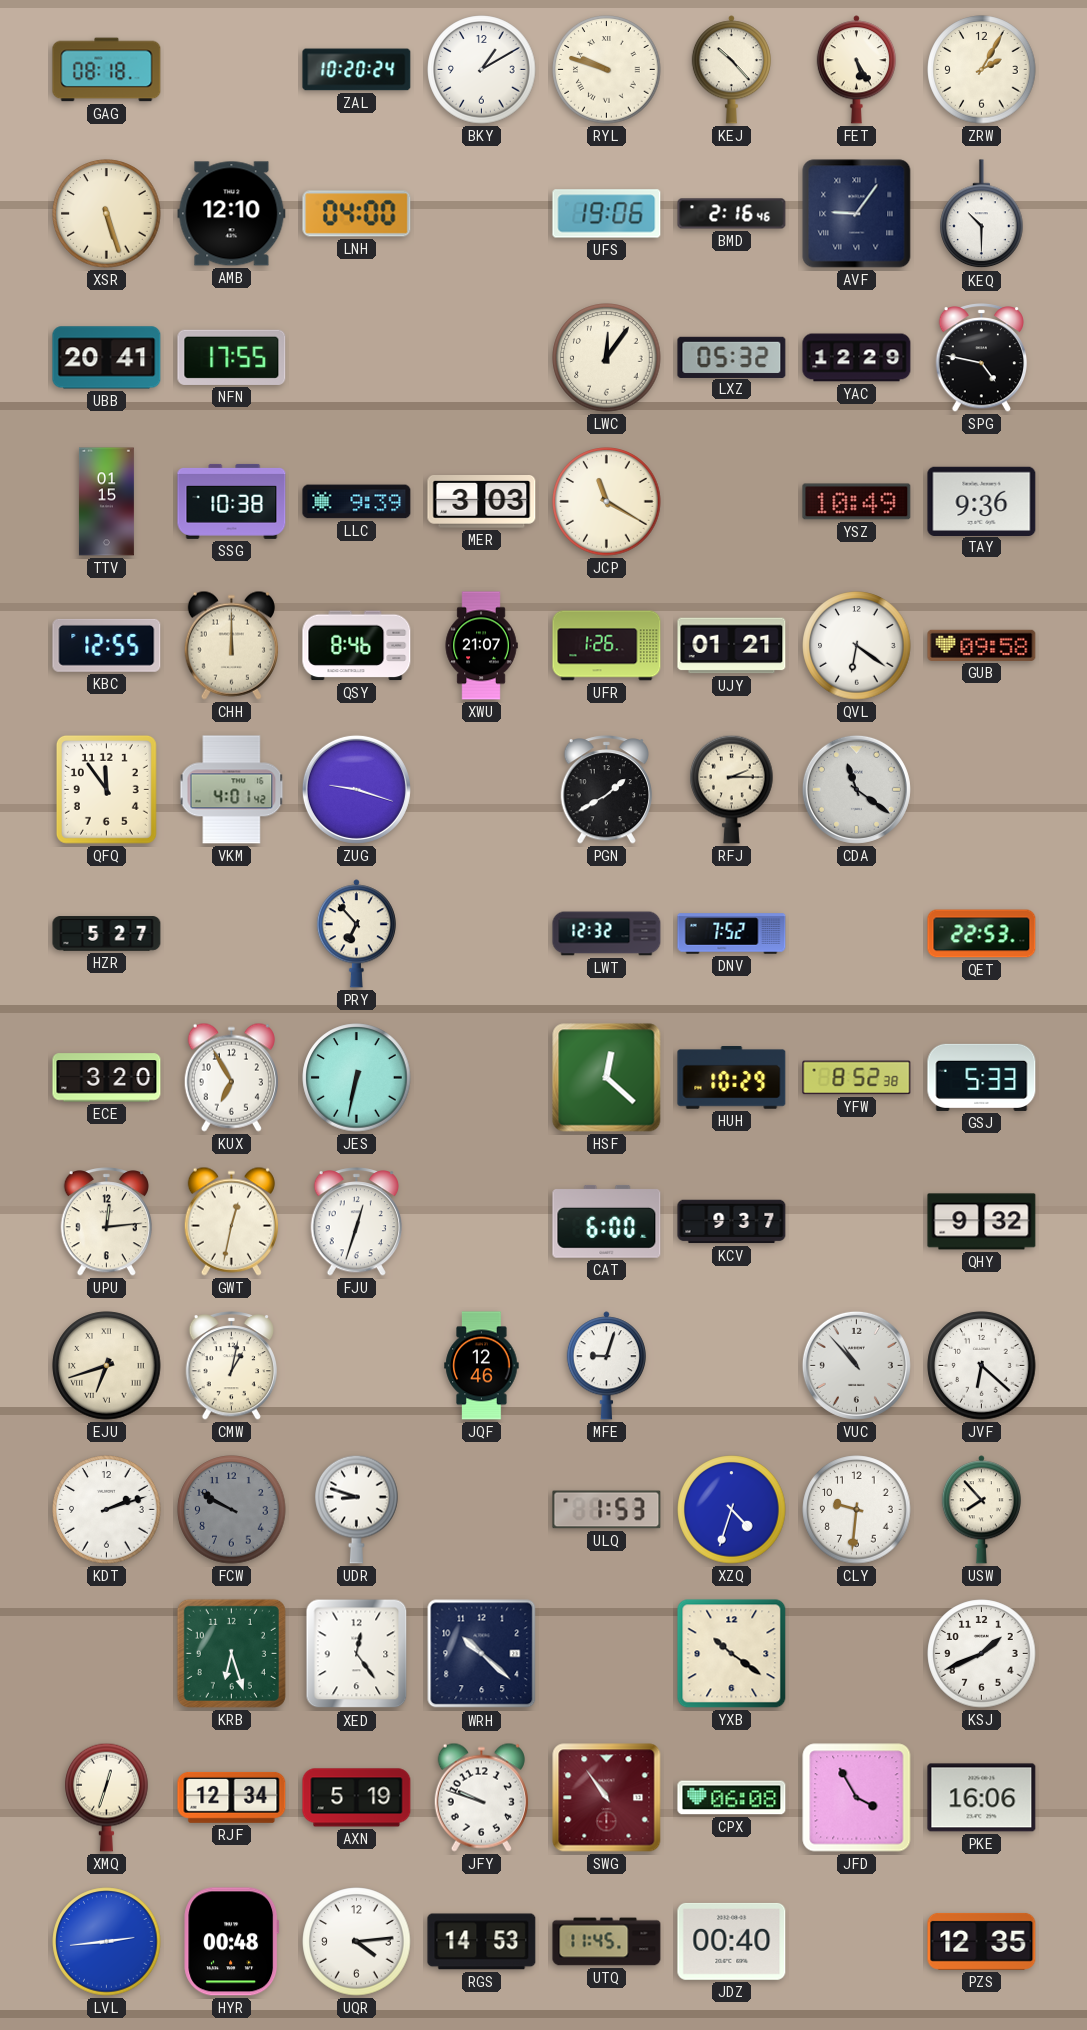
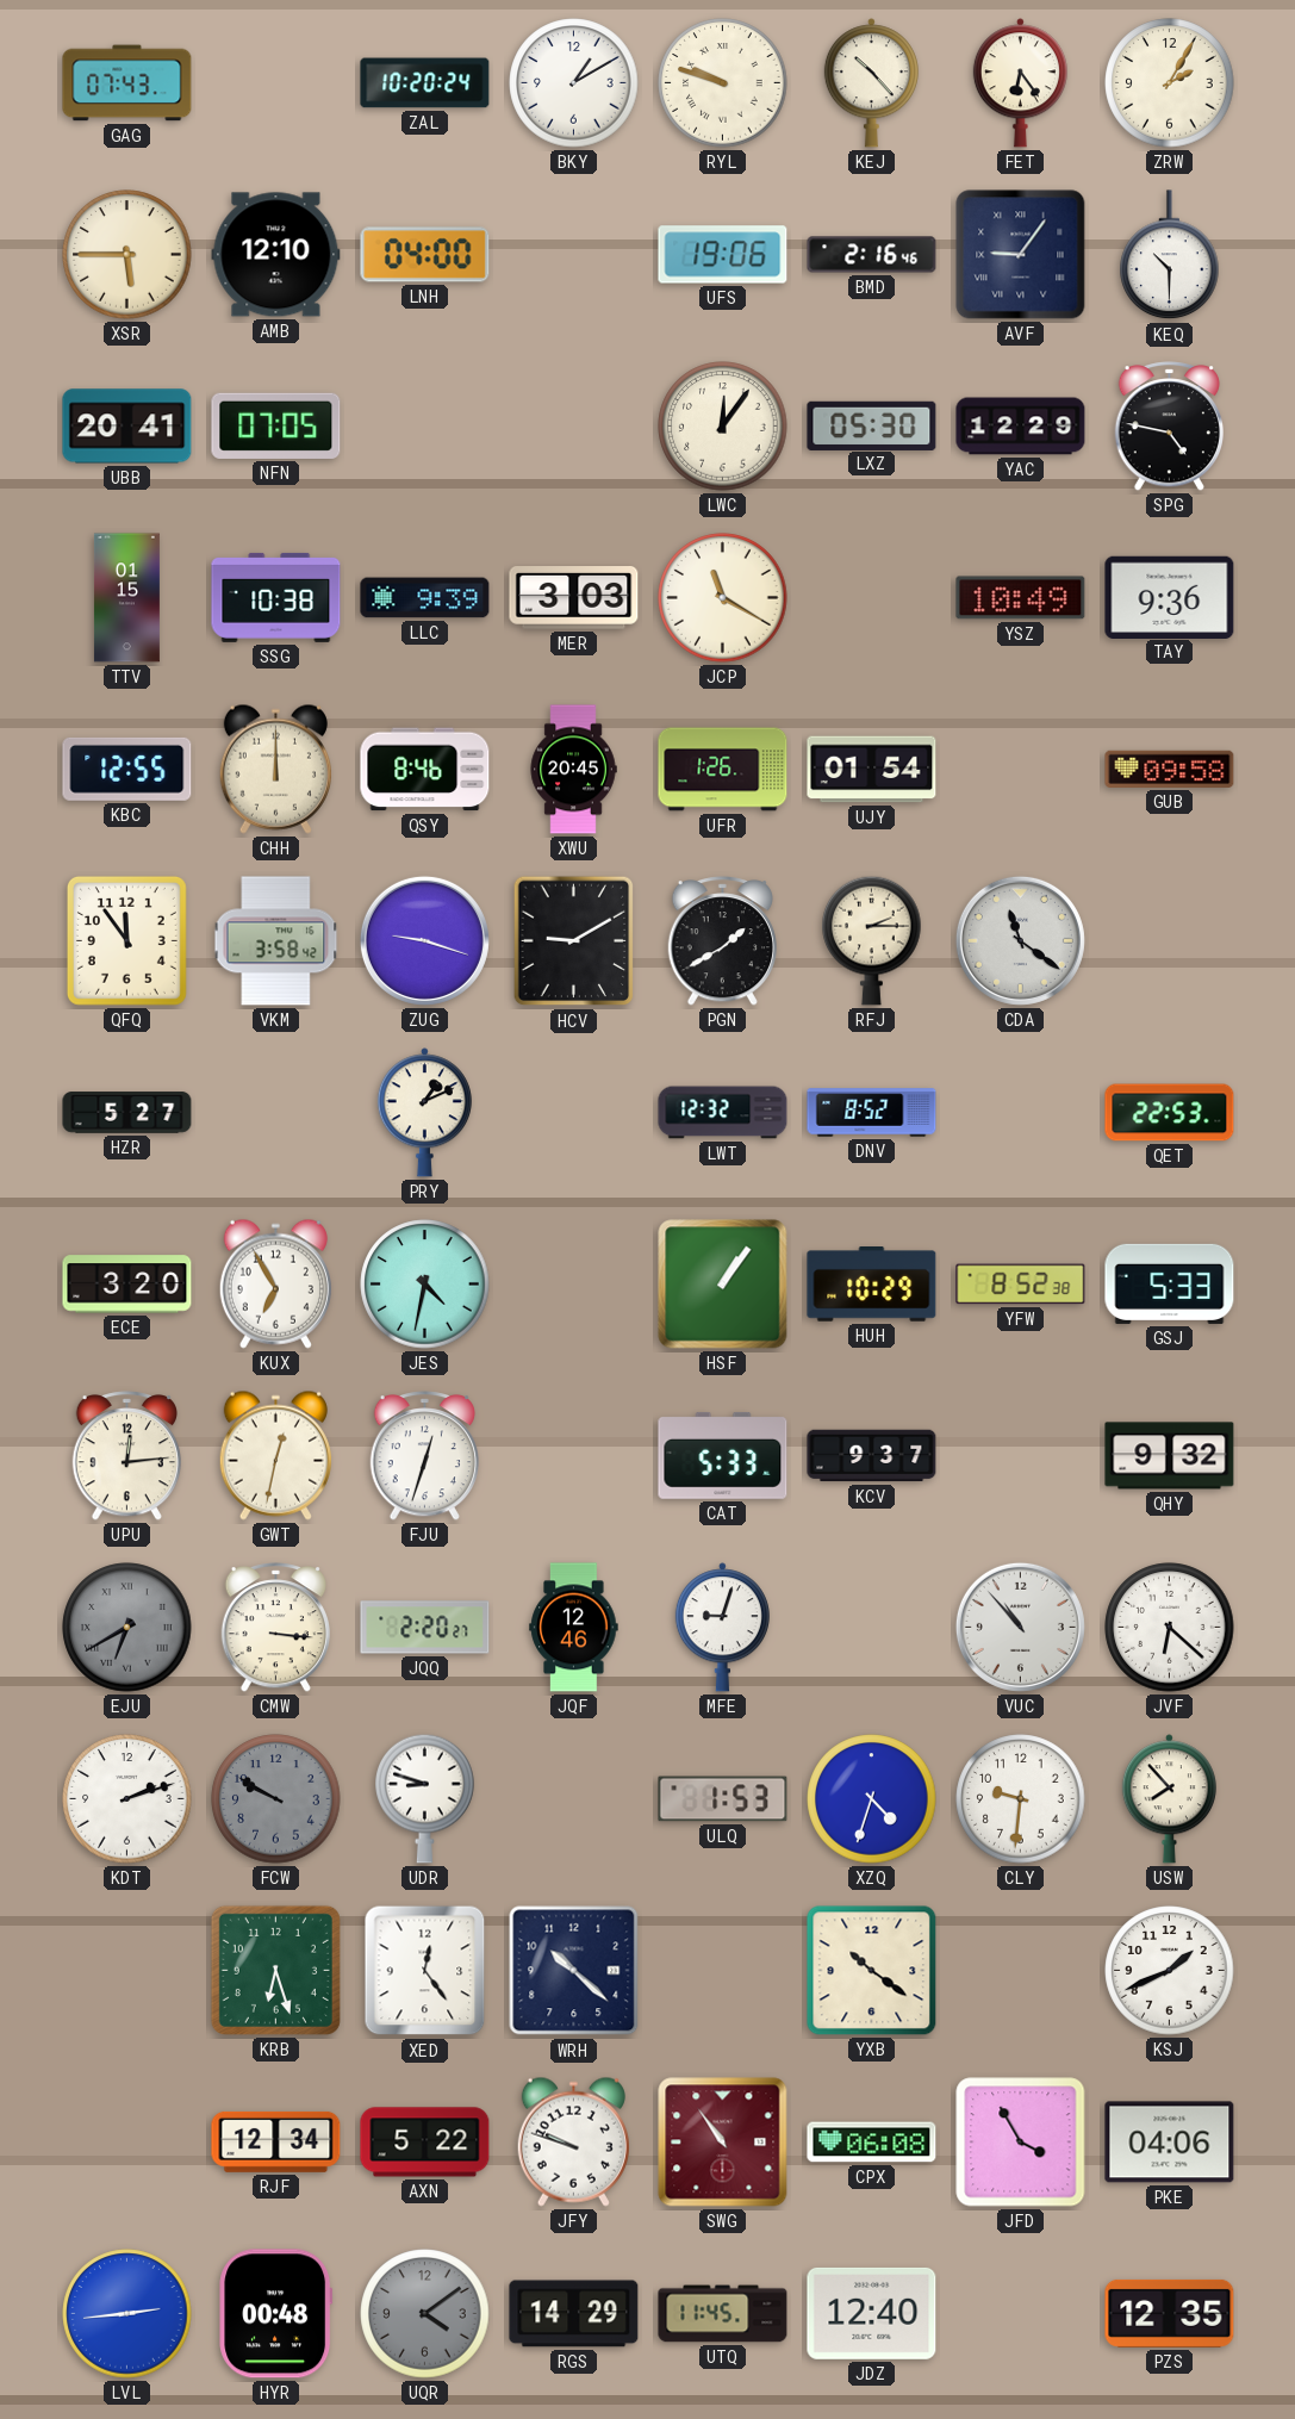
GAG: 08:18 -> 07:43
FET: 5:25 -> 6:24
XSR: 5:27 -> 5:45
NFN: 17:55 -> 07:05
LXZ: 05:32 -> 05:30
XWU: 21:07 -> 20:45
UJY: 01:21 -> 01:54
QVL: 6:21 -> none
VKM: 4:01 -> 3:58
HCV: none -> 9:10
PRY: 6:53 -> 1:11
DNV: 7:52 -> 8:52
JES: 6:32 -> 4:32
HSF: 12:22 -> 1:06
CAT: 6:00 -> 5:33
EJU: 6:42 -> 6:40
EJU dial: cream -> grey
CMW: 1:02 -> 3:16
JQQ: none -> 2:20
XMQ: 12:33 -> none
AXN: 5:19 -> 5:22
PKE: 16:06 -> 04:06
UQR: 4:14 -> 4:09
UQR dial: white -> grey
RGS: 14:53 -> 14:29
JDZ: 00:40 -> 12:40
